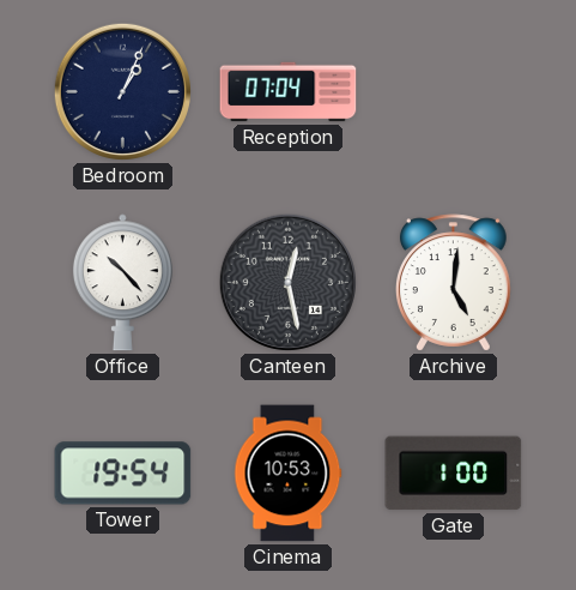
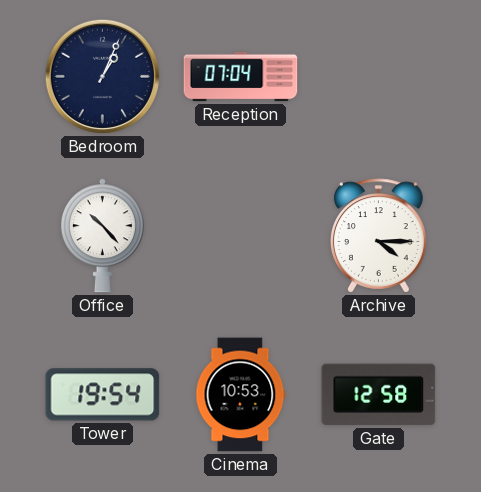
Canteen: 12:28 -> none
Archive: 5:01 -> 4:15
Gate: 1:00 -> 12:58
